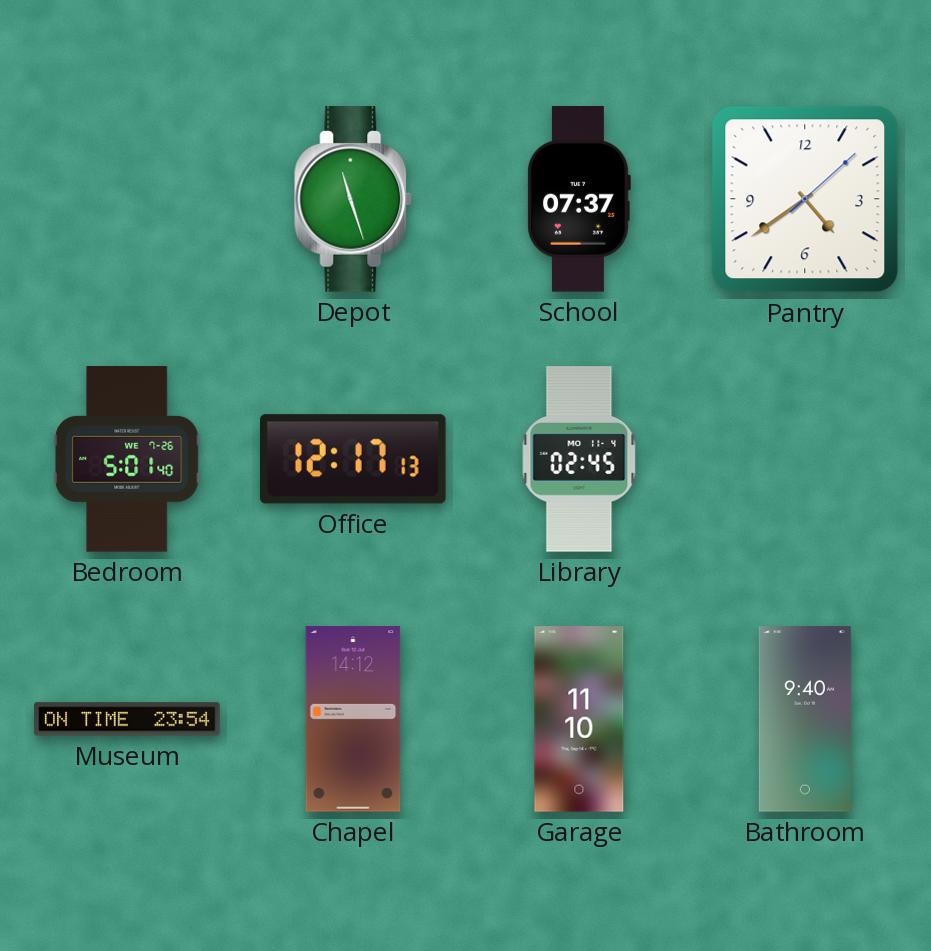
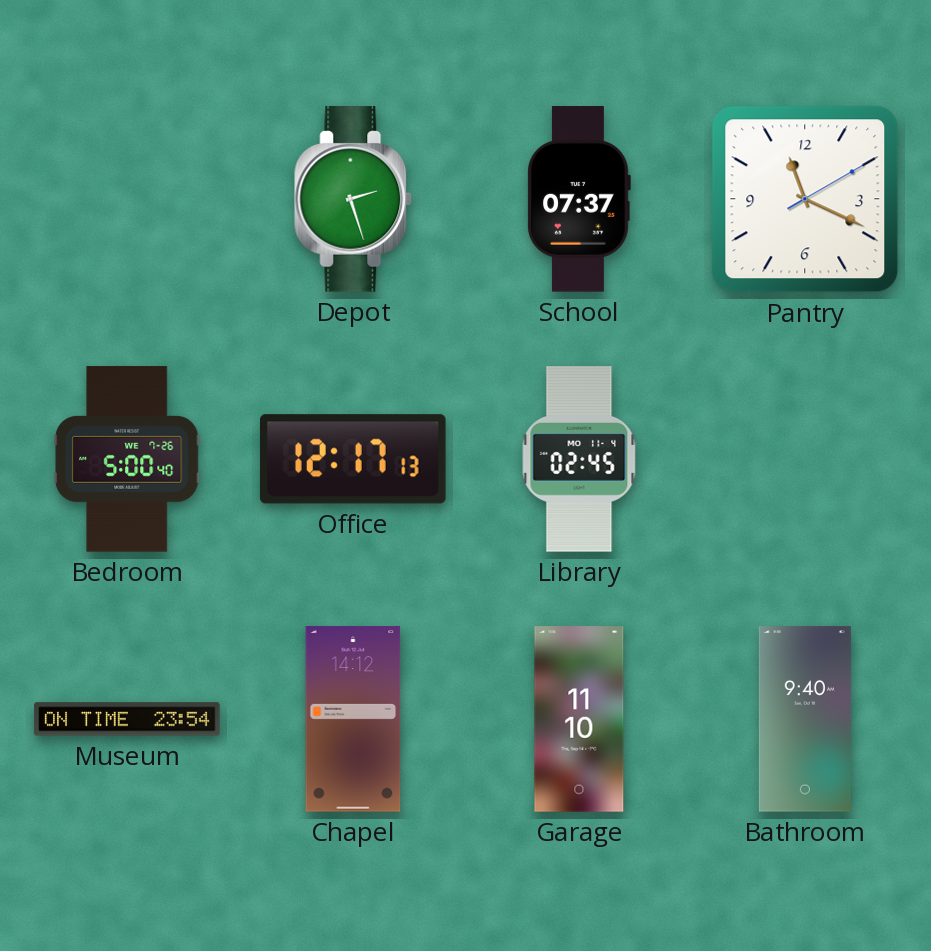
Depot: 11:27 -> 2:27
Pantry: 4:39 -> 11:19
Bedroom: 5:01 -> 5:00
